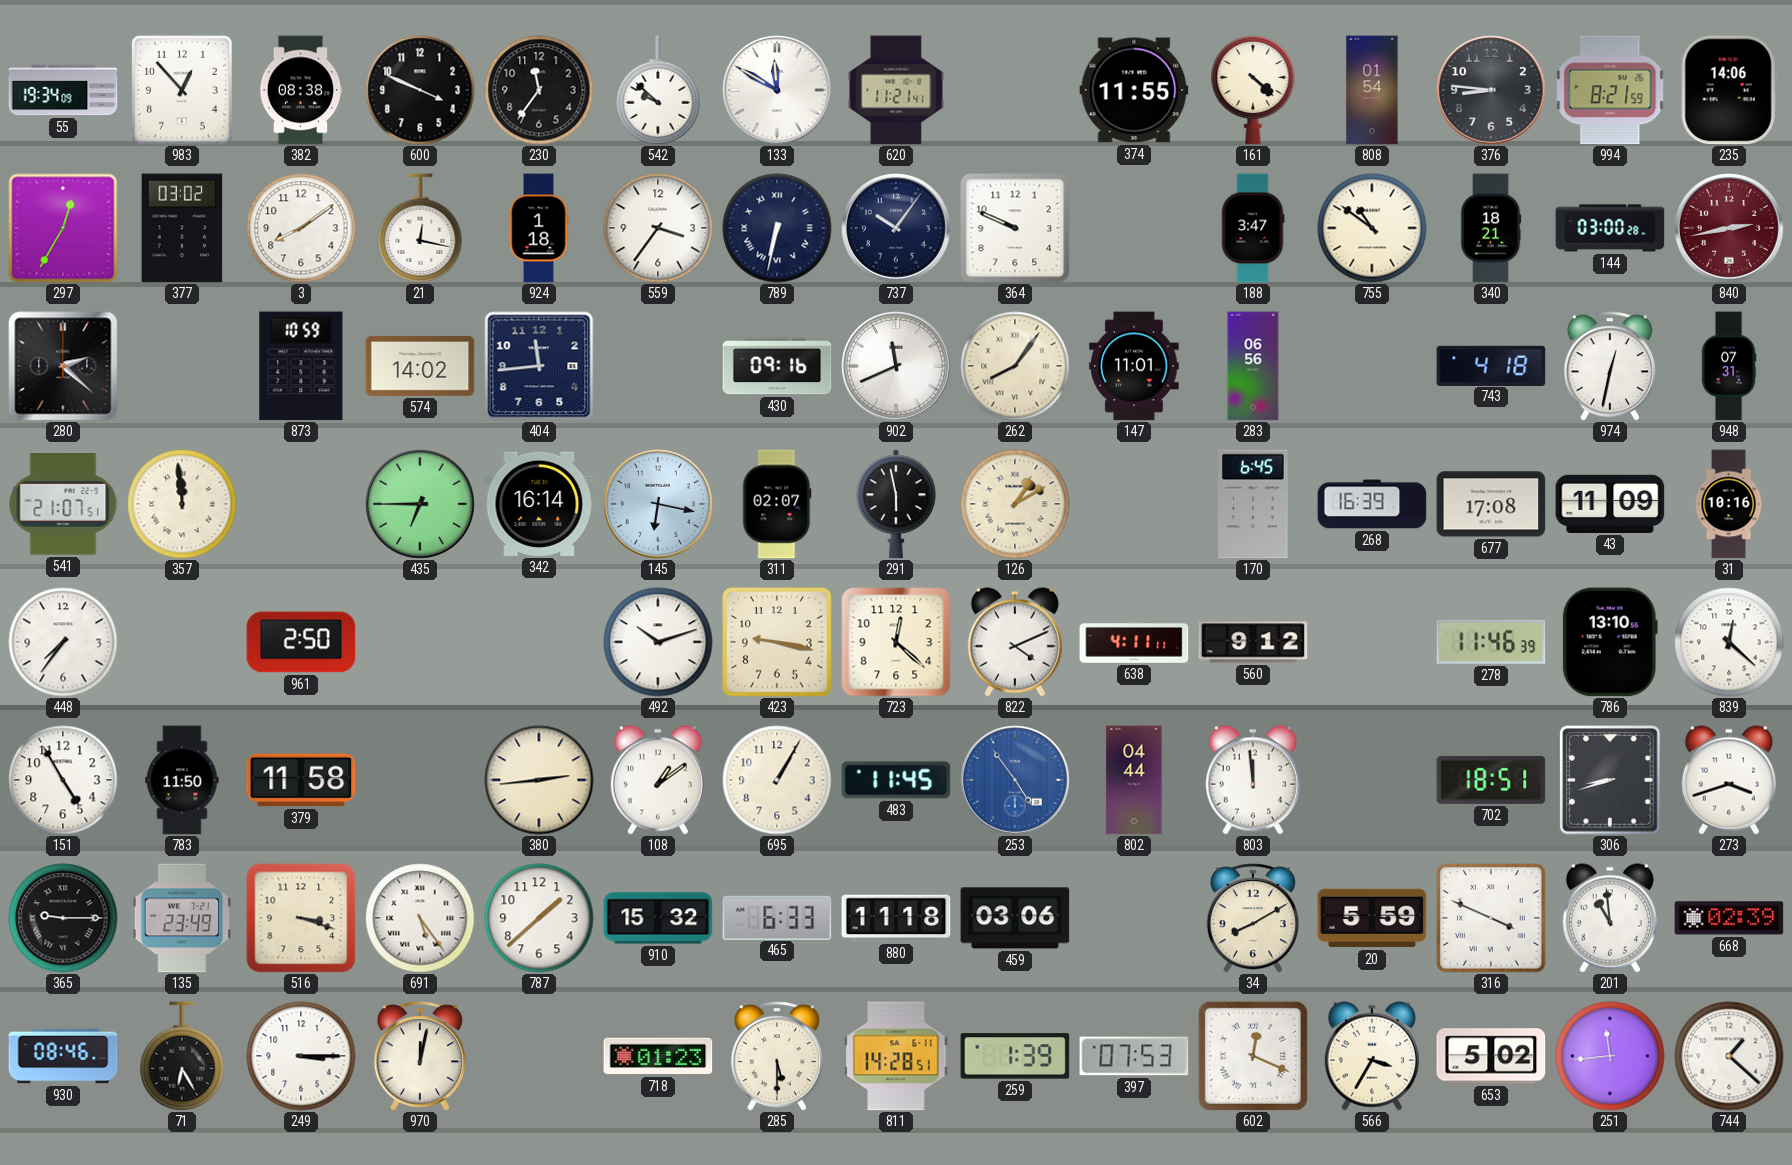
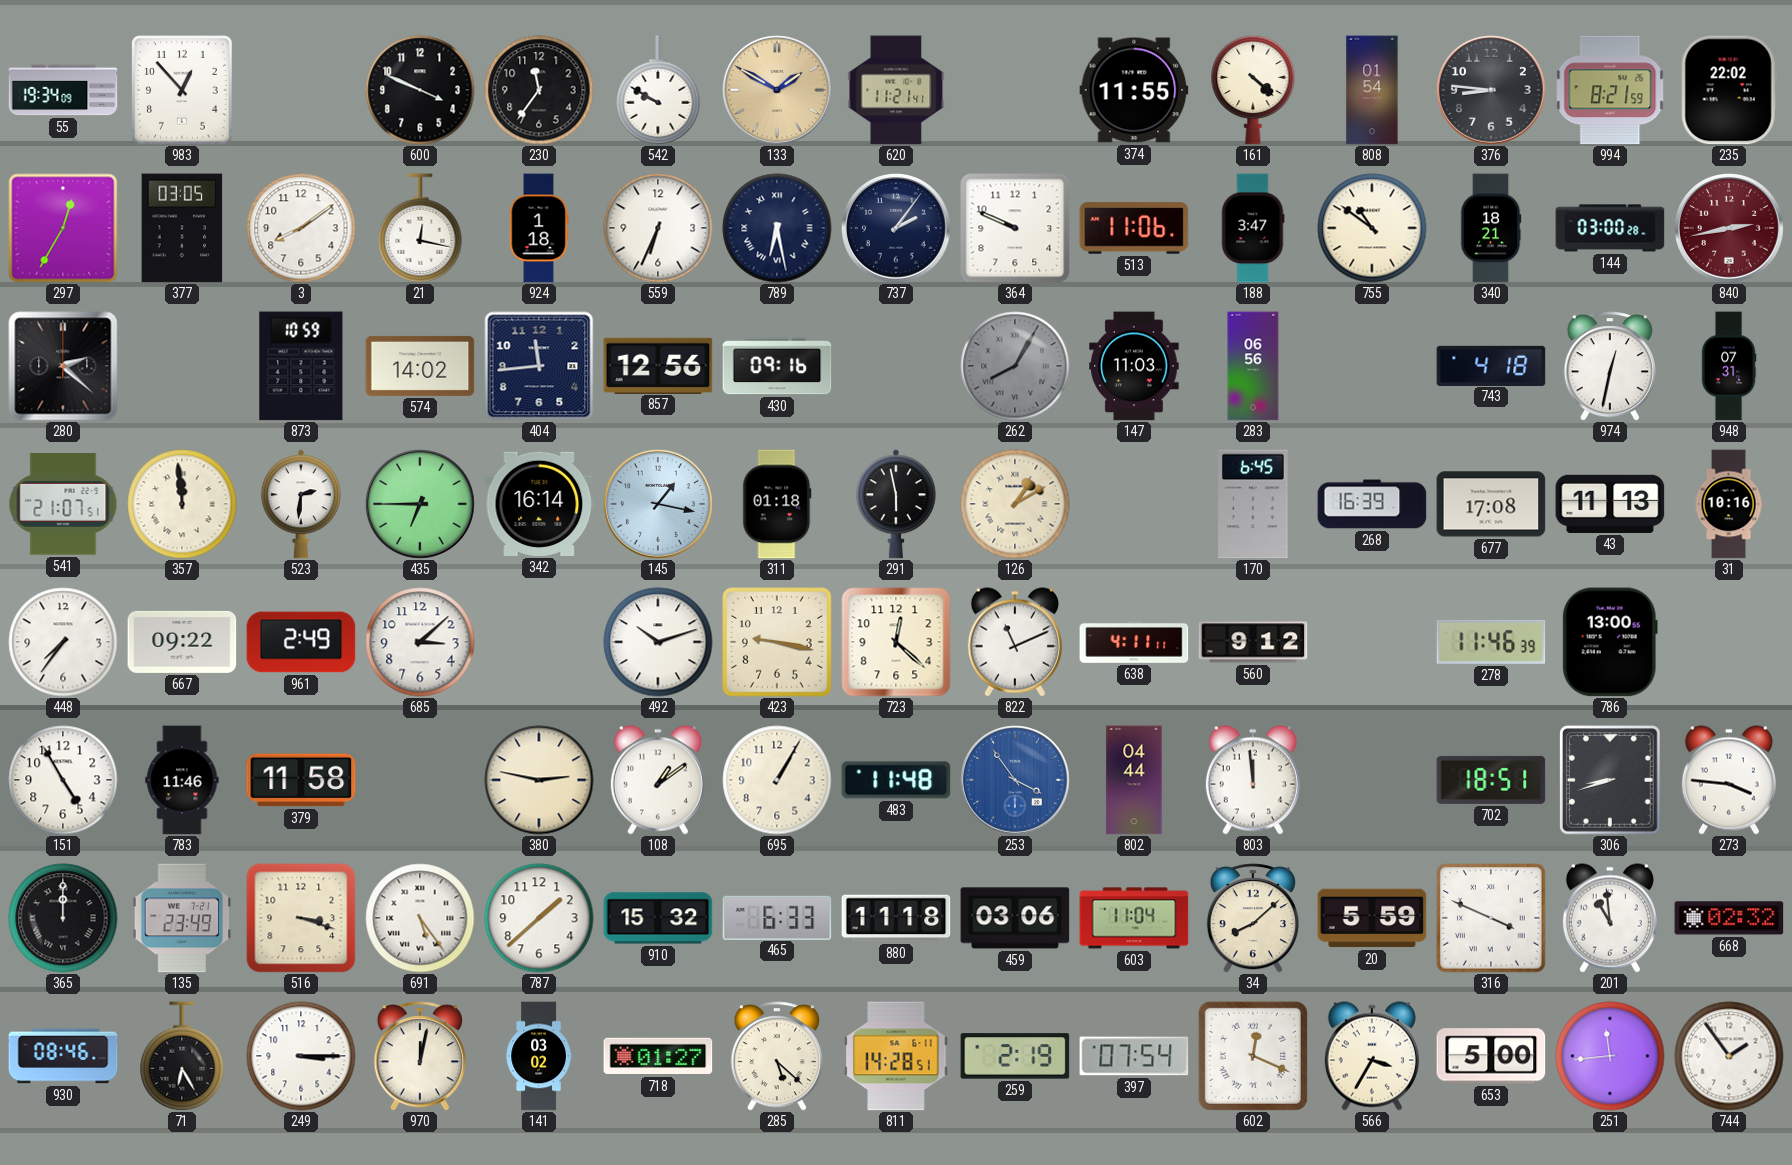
382: 08:38 -> none
542: 9:52 -> 9:50
133: 11:50 -> 1:50
133 dial: white -> champagne
235: 14:06 -> 22:02
377: 03:02 -> 03:05
559: 3:36 -> 6:34
789: 6:32 -> 6:28
737: 10:06 -> 2:06
513: none -> 11:06
857: none -> 12:56
902: 11:41 -> none
262: 8:06 -> 8:05
262 dial: cream -> grey
147: 11:01 -> 11:03
523: none -> 2:31
145: 6:17 -> 1:17
311: 02:07 -> 01:18
43: 11:09 -> 11:13
667: none -> 09:22
961: 2:50 -> 2:49
685: none -> 3:08
822: 4:11 -> 11:11
786: 13:10 -> 13:00
839: 12:22 -> none
783: 11:50 -> 11:46
380: 2:44 -> 2:47
483: 11:45 -> 11:48
253: 4:54 -> 3:54
273: 3:42 -> 3:46
365: 9:15 -> 12:00
603: none -> 11:04
34: 8:10 -> 8:08
668: 02:39 -> 02:32
141: none -> 03:02
718: 01:23 -> 01:27
285: 5:30 -> 5:22
259: 1:39 -> 2:19
397: 07:53 -> 07:54
653: 5:02 -> 5:00
744: 1:22 -> 1:54
